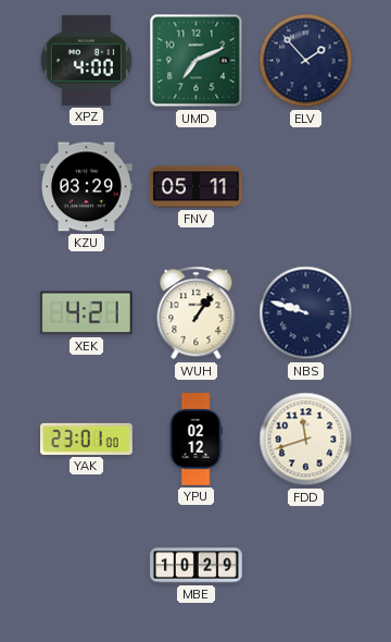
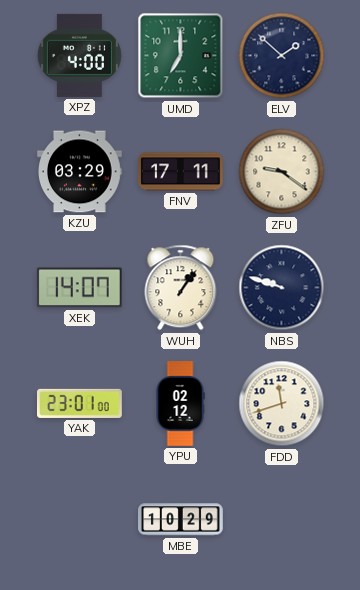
UMD: 7:11 -> 7:00
ELV: 1:53 -> 1:52
FNV: 05:11 -> 17:11
ZFU: none -> 9:21
XEK: 4:21 -> 14:07
